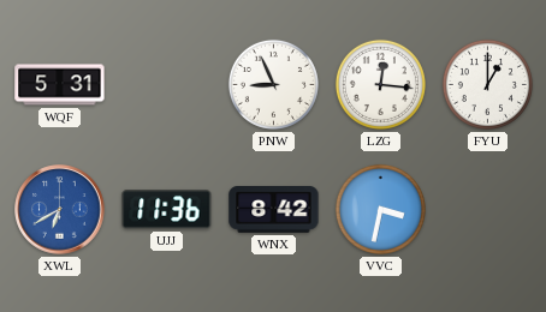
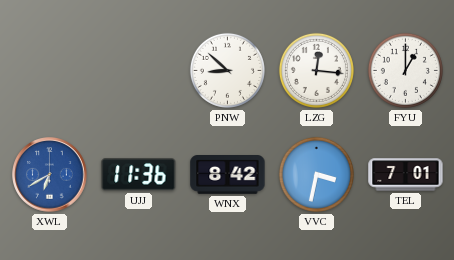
WQF: 5:31 -> none
PNW: 8:56 -> 8:52
TEL: none -> 7:01
